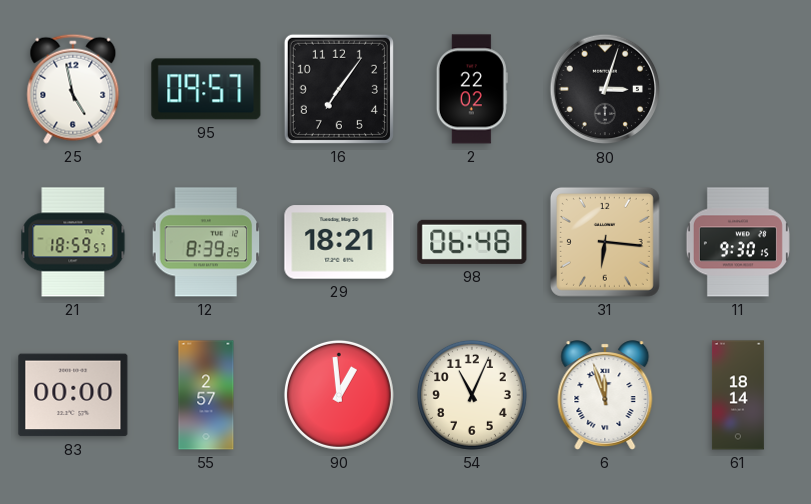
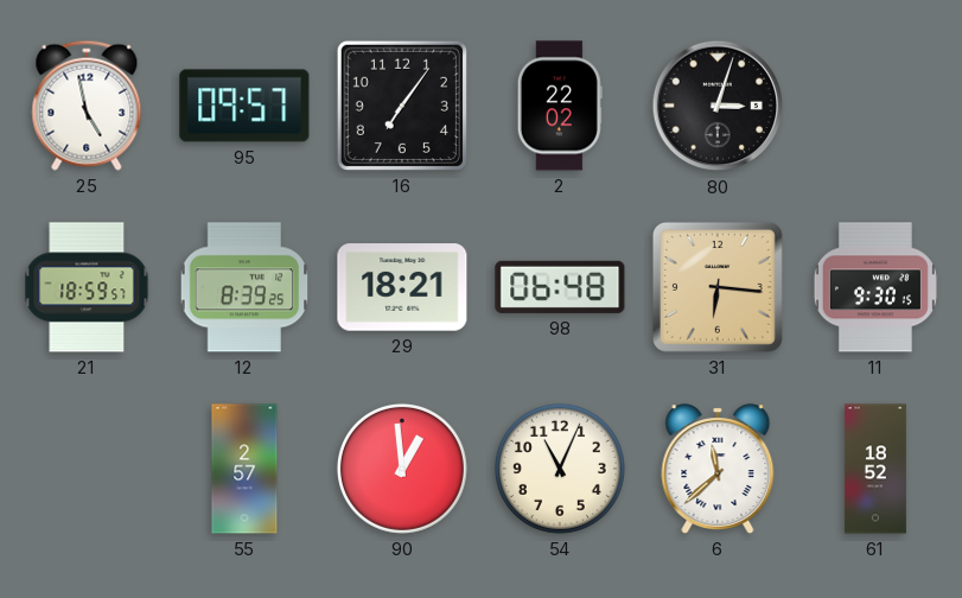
83: 00:00 -> none
6: 11:57 -> 11:38
61: 18:14 -> 18:52
